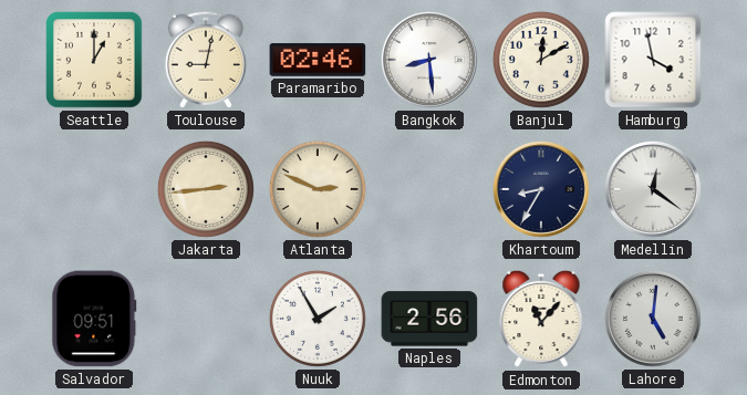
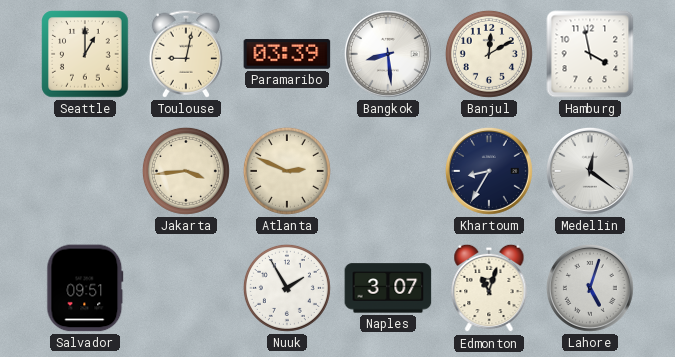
Paramaribo: 02:46 -> 03:39
Jakarta: 2:44 -> 3:44
Naples: 2:56 -> 3:07
Edmonton: 11:07 -> 11:03
Lahore: 5:01 -> 5:03
